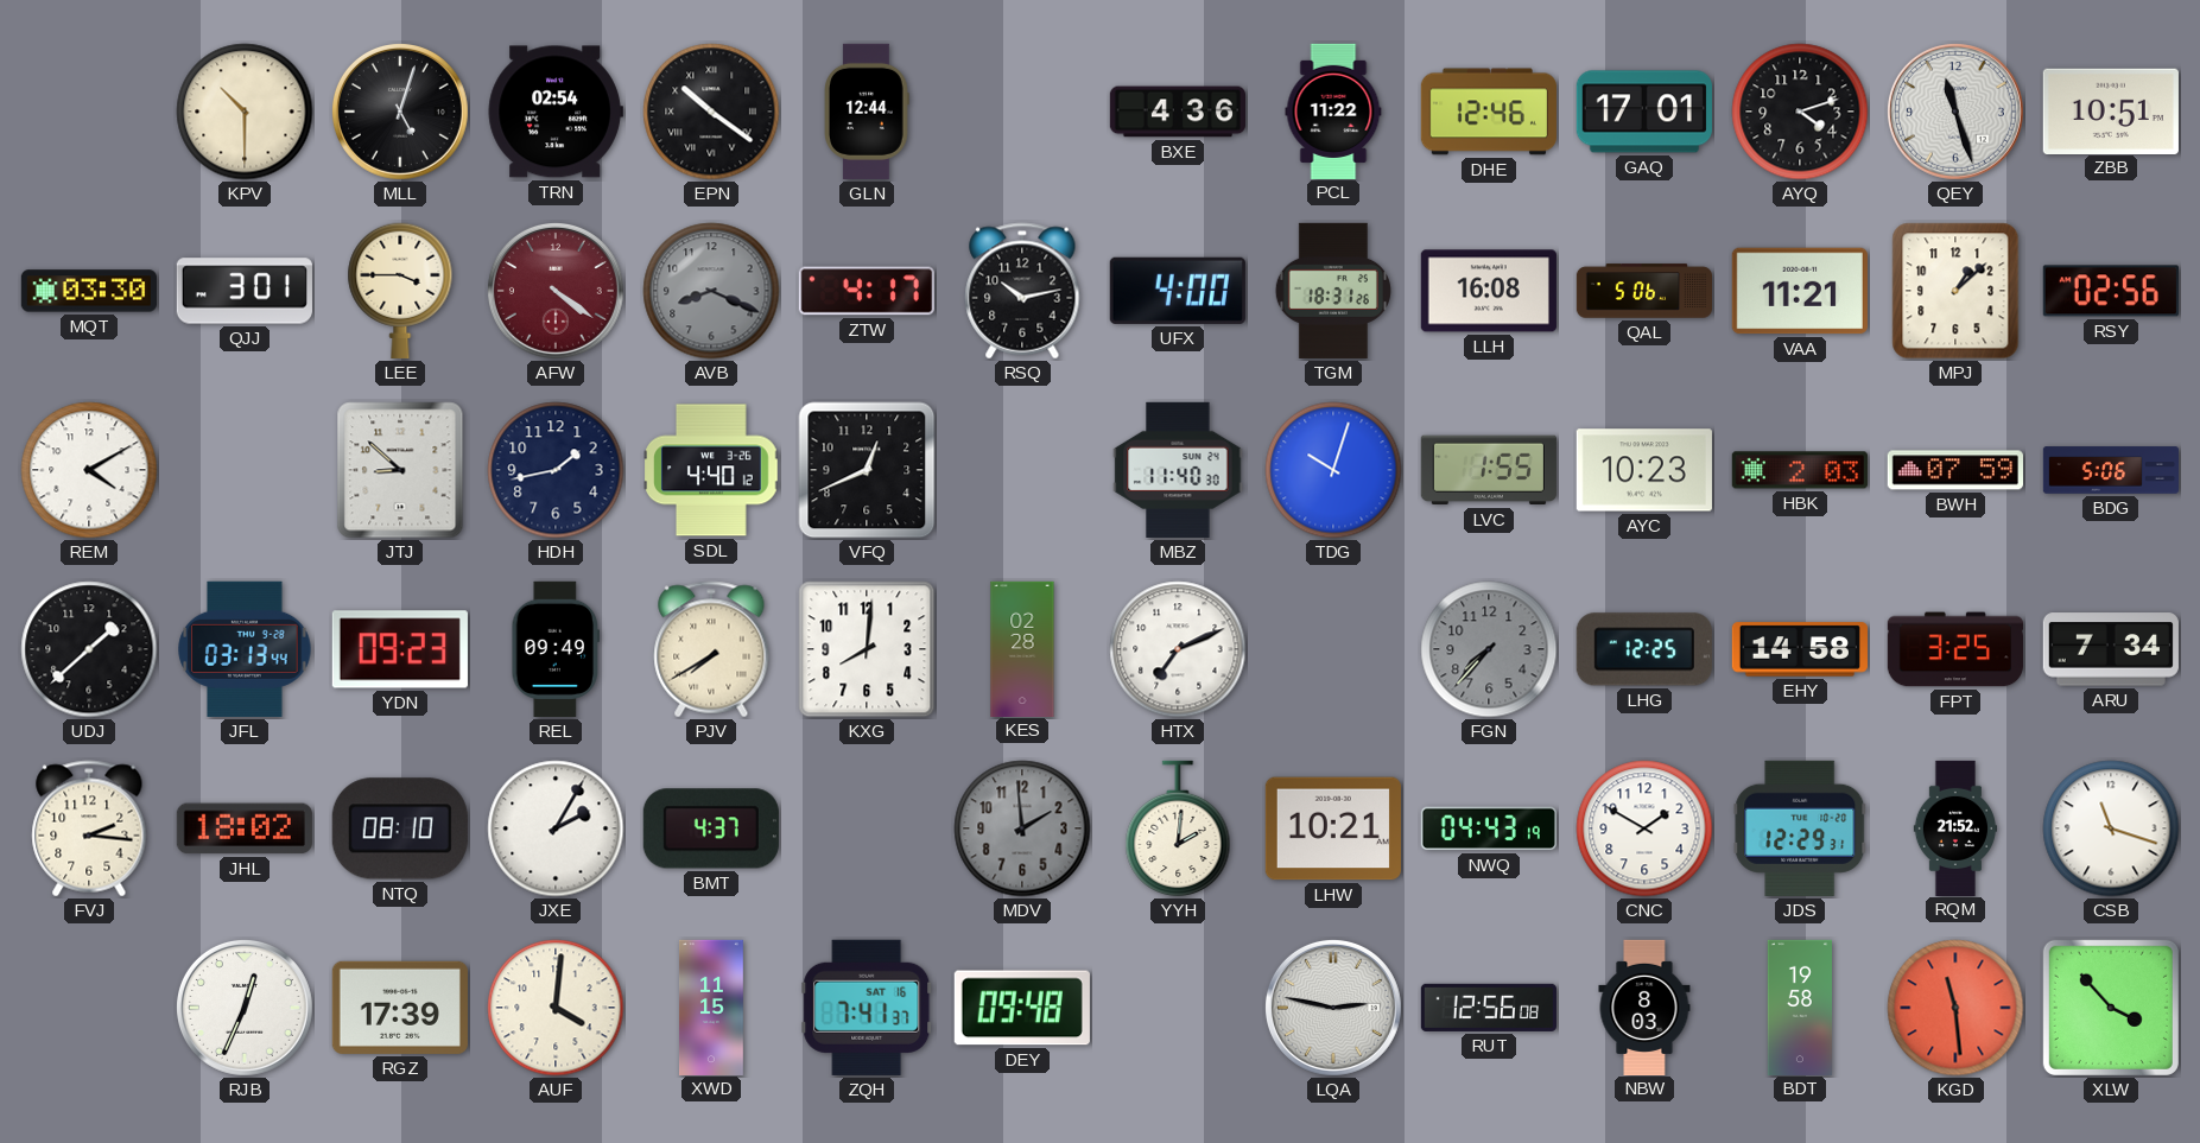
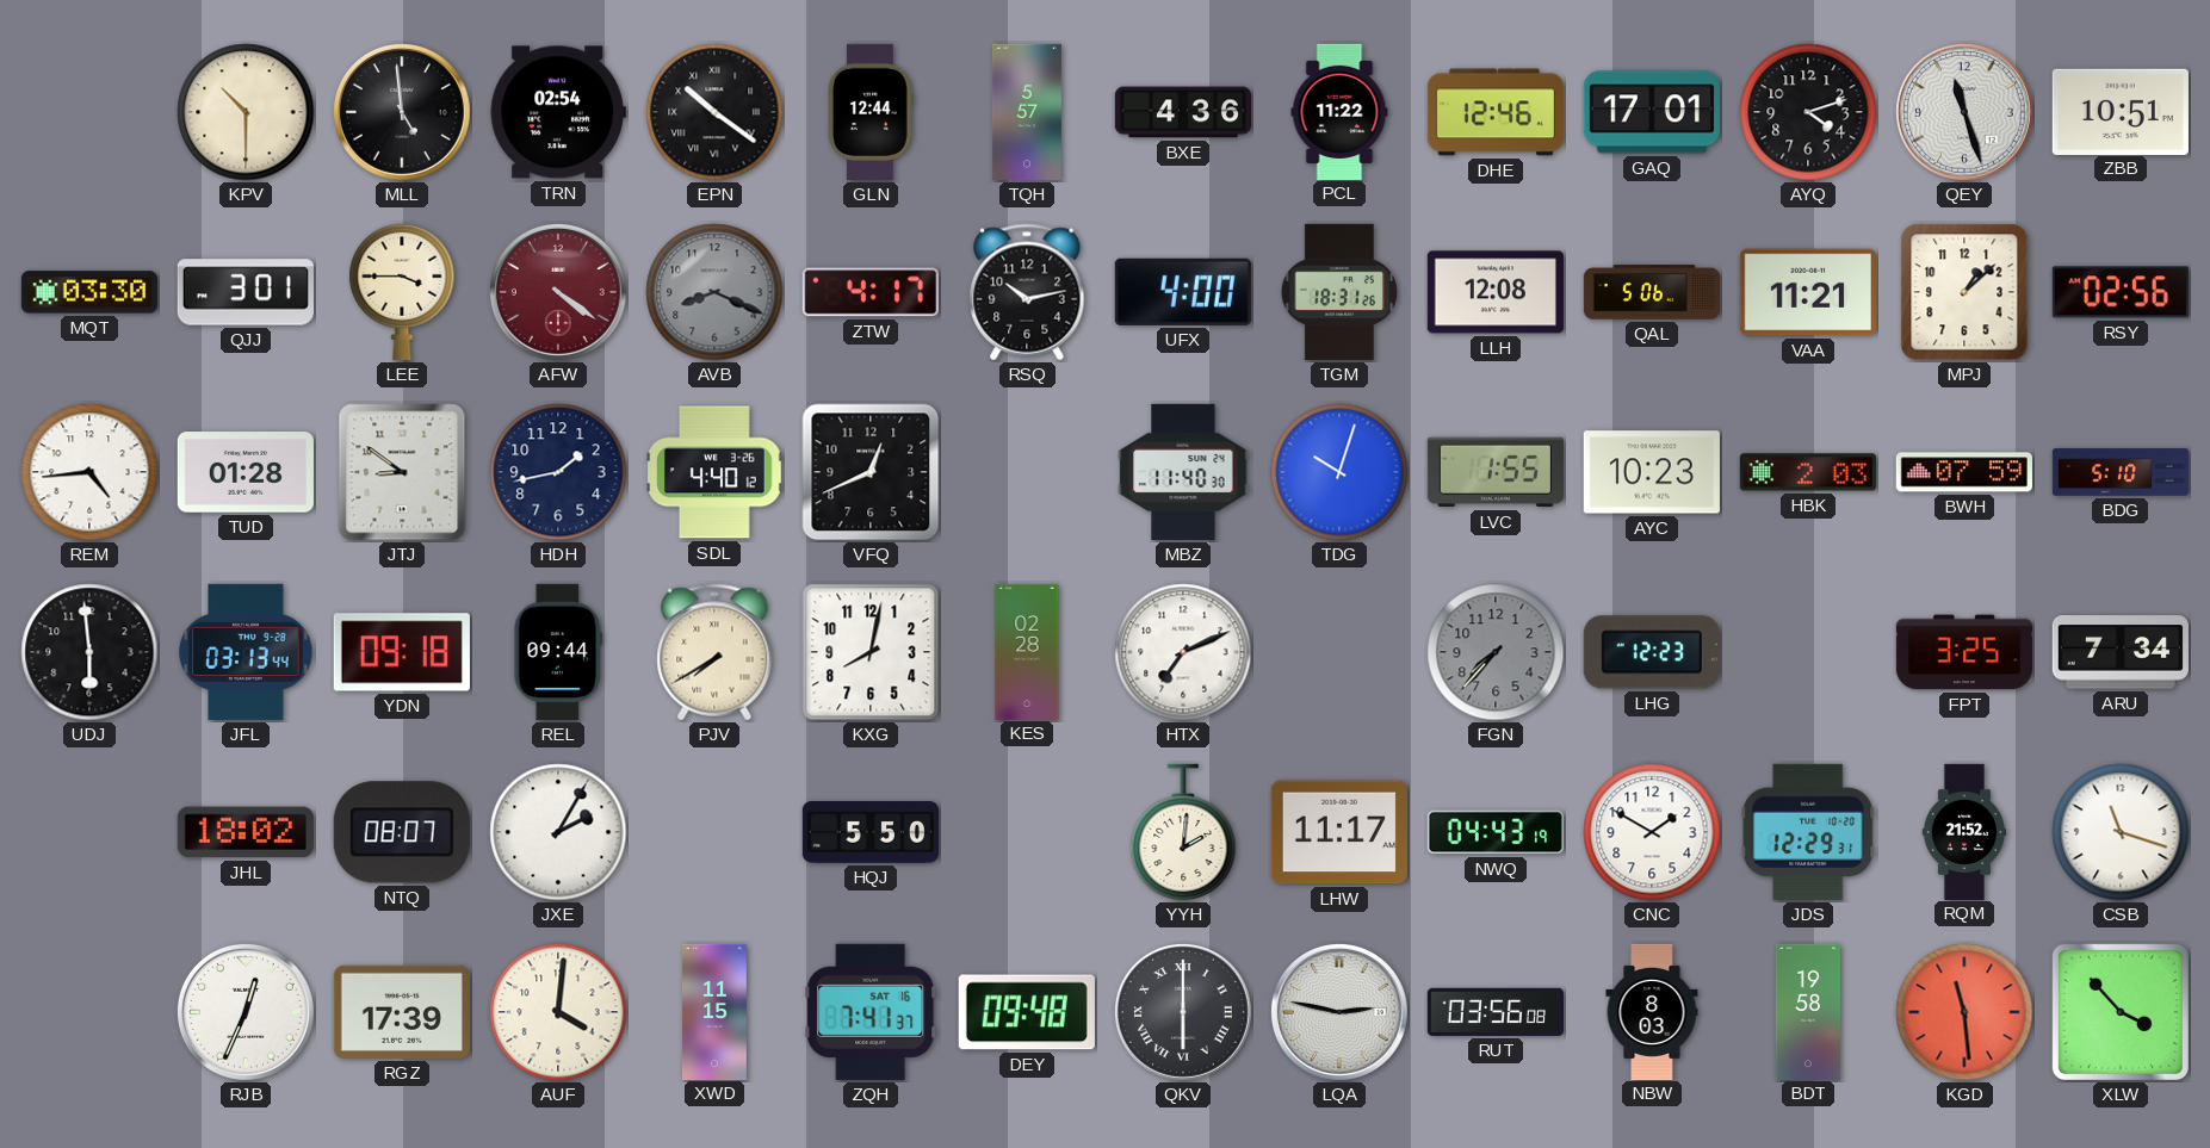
MLL: 5:03 -> 4:59
TQH: none -> 5:57
LLH: 16:08 -> 12:08
REM: 4:10 -> 4:44
TUD: none -> 01:28
JTJ: 8:52 -> 8:51
BDG: 5:06 -> 5:10
UDJ: 1:38 -> 5:59
YDN: 09:23 -> 09:18
REL: 09:49 -> 09:44
KXG: 8:01 -> 8:02
LHG: 12:25 -> 12:23
EHY: 14:58 -> none
FVJ: 2:16 -> none
NTQ: 08:10 -> 08:07
BMT: 4:37 -> none
HQJ: none -> 5:50
MDV: 1:59 -> none
LHW: 10:21 -> 11:17
QKV: none -> 6:00
RUT: 12:56 -> 03:56
